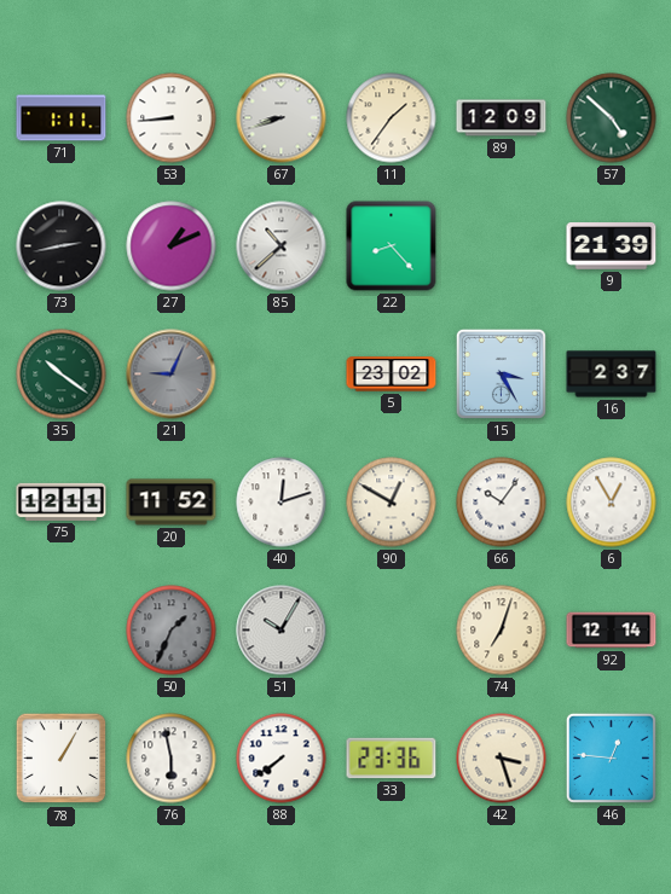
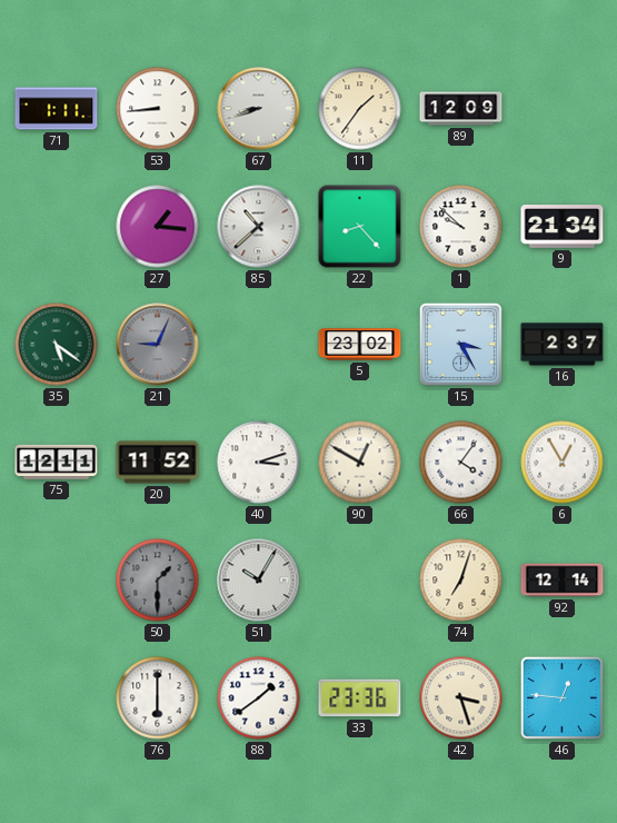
57: 4:52 -> none
73: 2:43 -> none
27: 1:11 -> 1:16
1: none -> 9:52
9: 21:39 -> 21:34
35: 10:21 -> 5:21
40: 12:12 -> 3:12
66: 10:06 -> 4:06
50: 1:34 -> 1:30
78: 1:05 -> none
76: 5:58 -> 6:00
88: 7:39 -> 1:39
